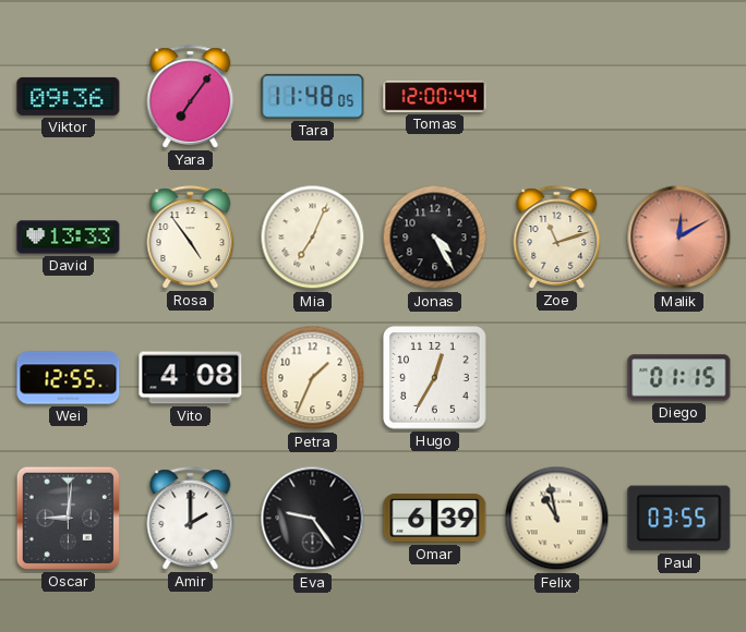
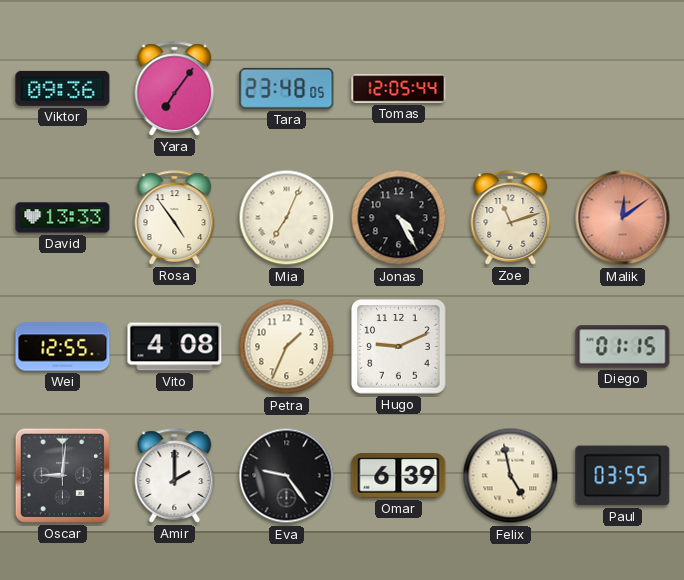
Tara: 11:48 -> 23:48
Tomas: 12:00 -> 12:05
Malik: 12:10 -> 12:09
Hugo: 12:35 -> 9:11
Felix: 10:58 -> 4:58
